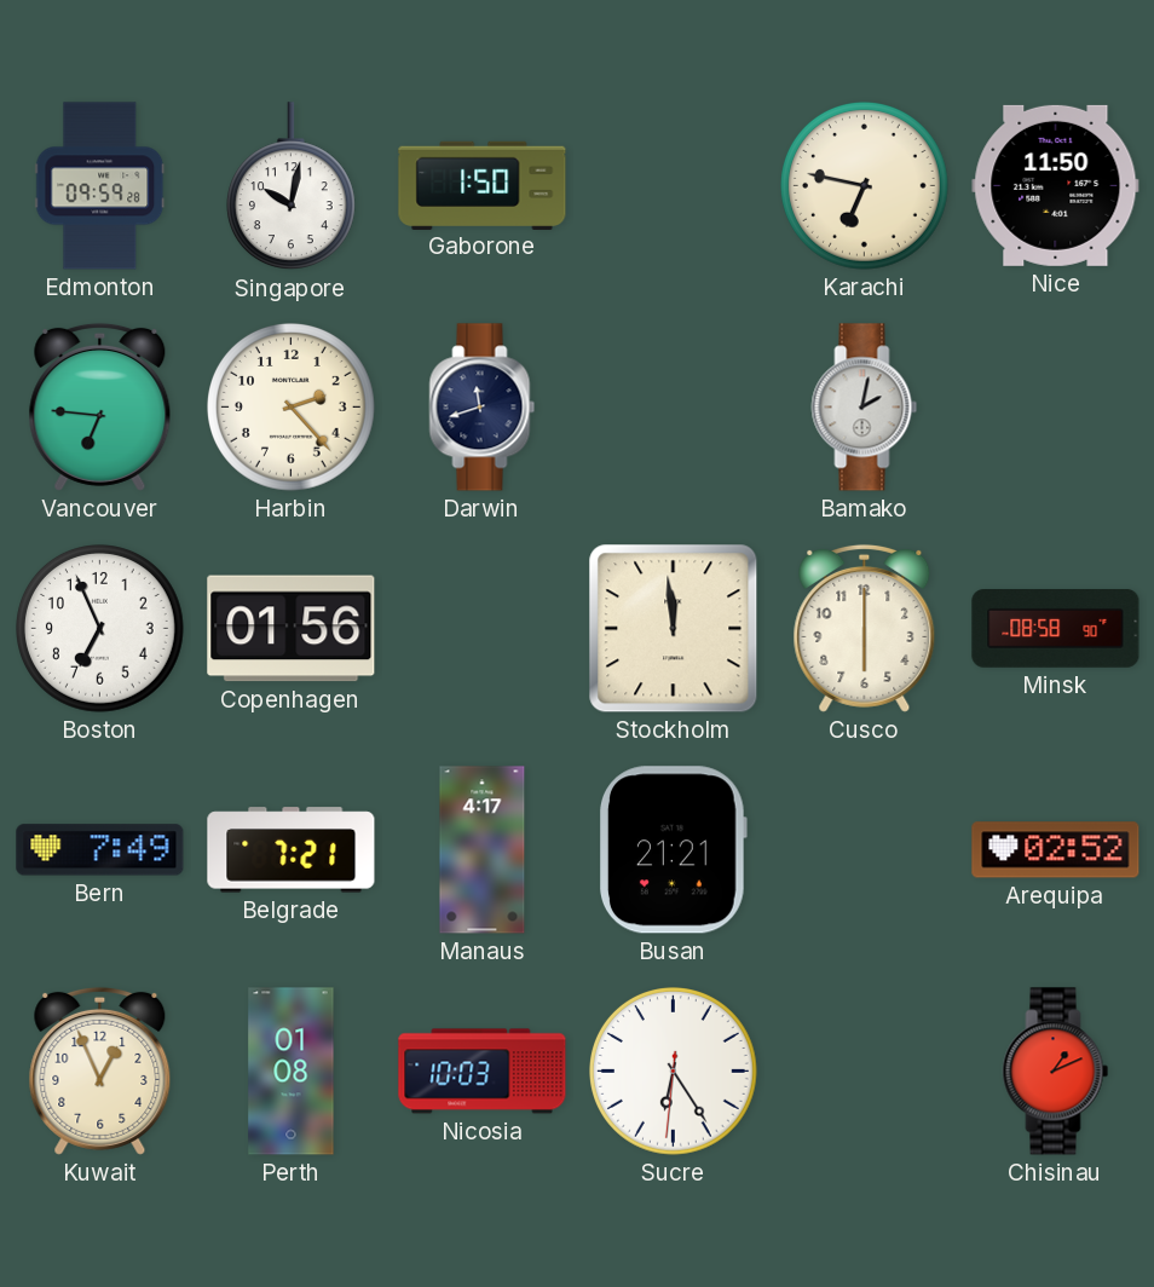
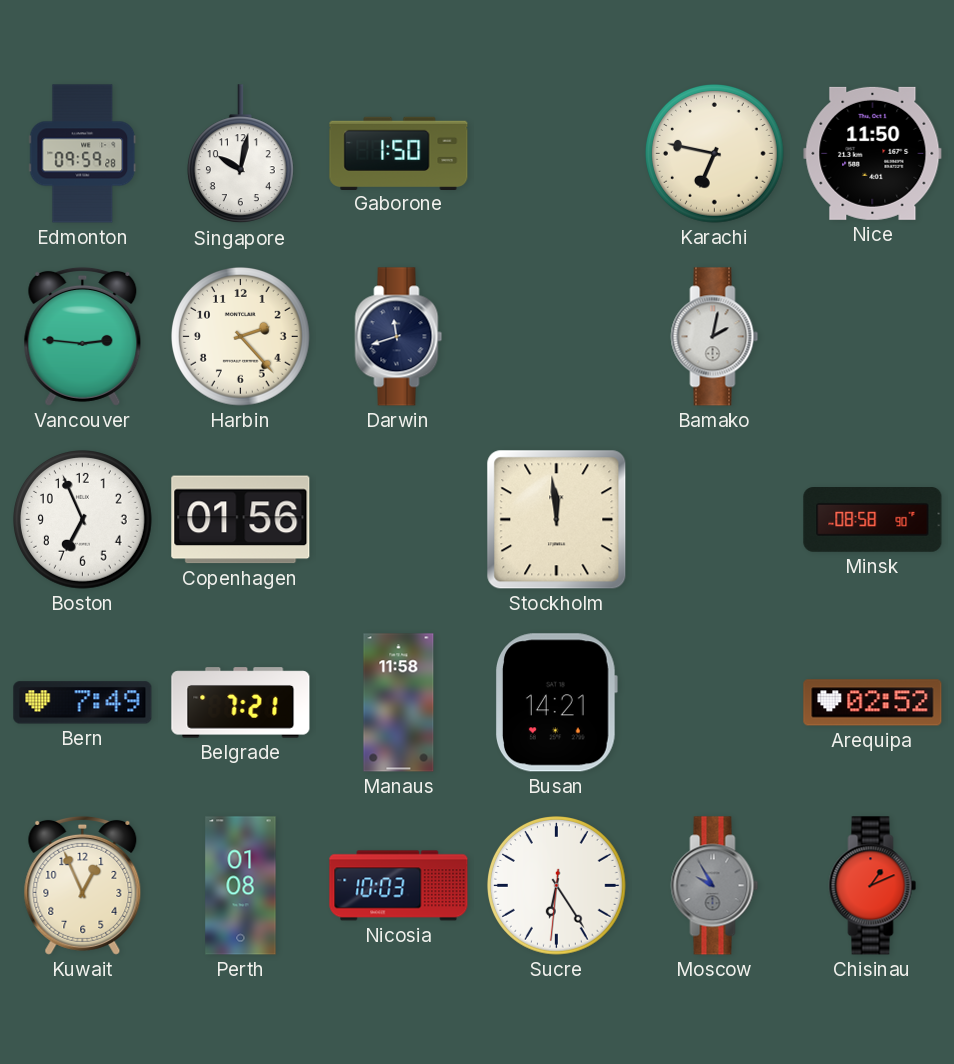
Vancouver: 6:46 -> 2:46
Cusco: 6:00 -> none
Manaus: 4:17 -> 11:58
Busan: 21:21 -> 14:21
Moscow: none -> 9:55
